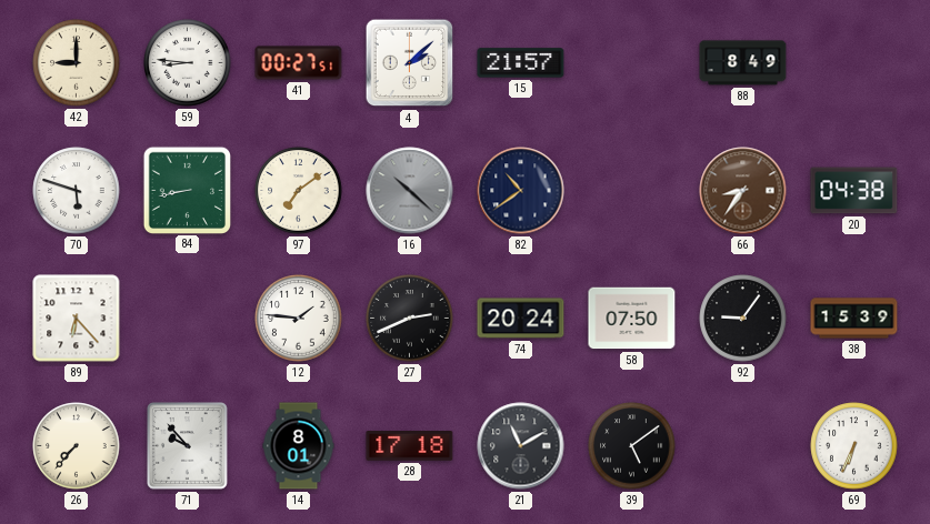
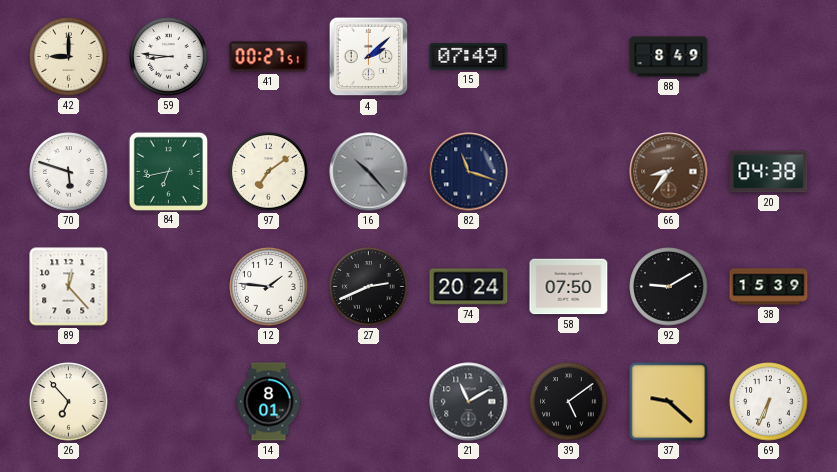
15: 21:57 -> 07:49
84: 8:43 -> 6:43
16: 10:22 -> 10:23
82: 10:39 -> 11:18
89: 6:23 -> 12:23
92: 9:06 -> 9:10
26: 7:37 -> 6:53
71: 9:53 -> none
28: 17:18 -> none
37: none -> 9:22
